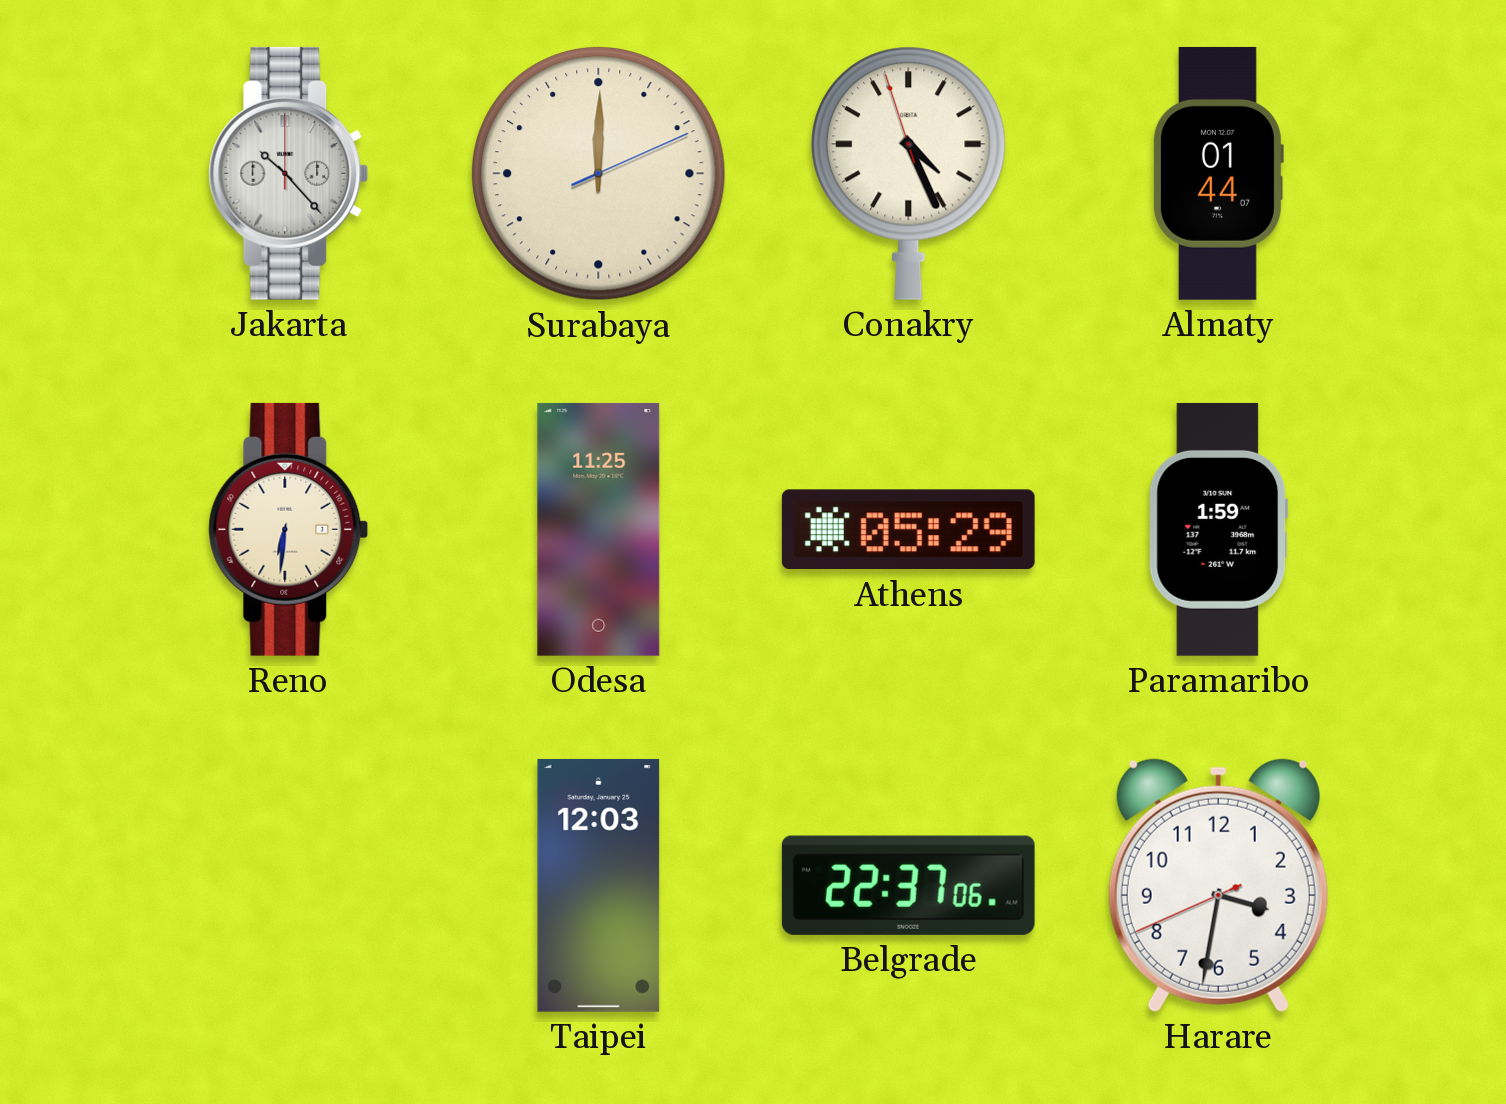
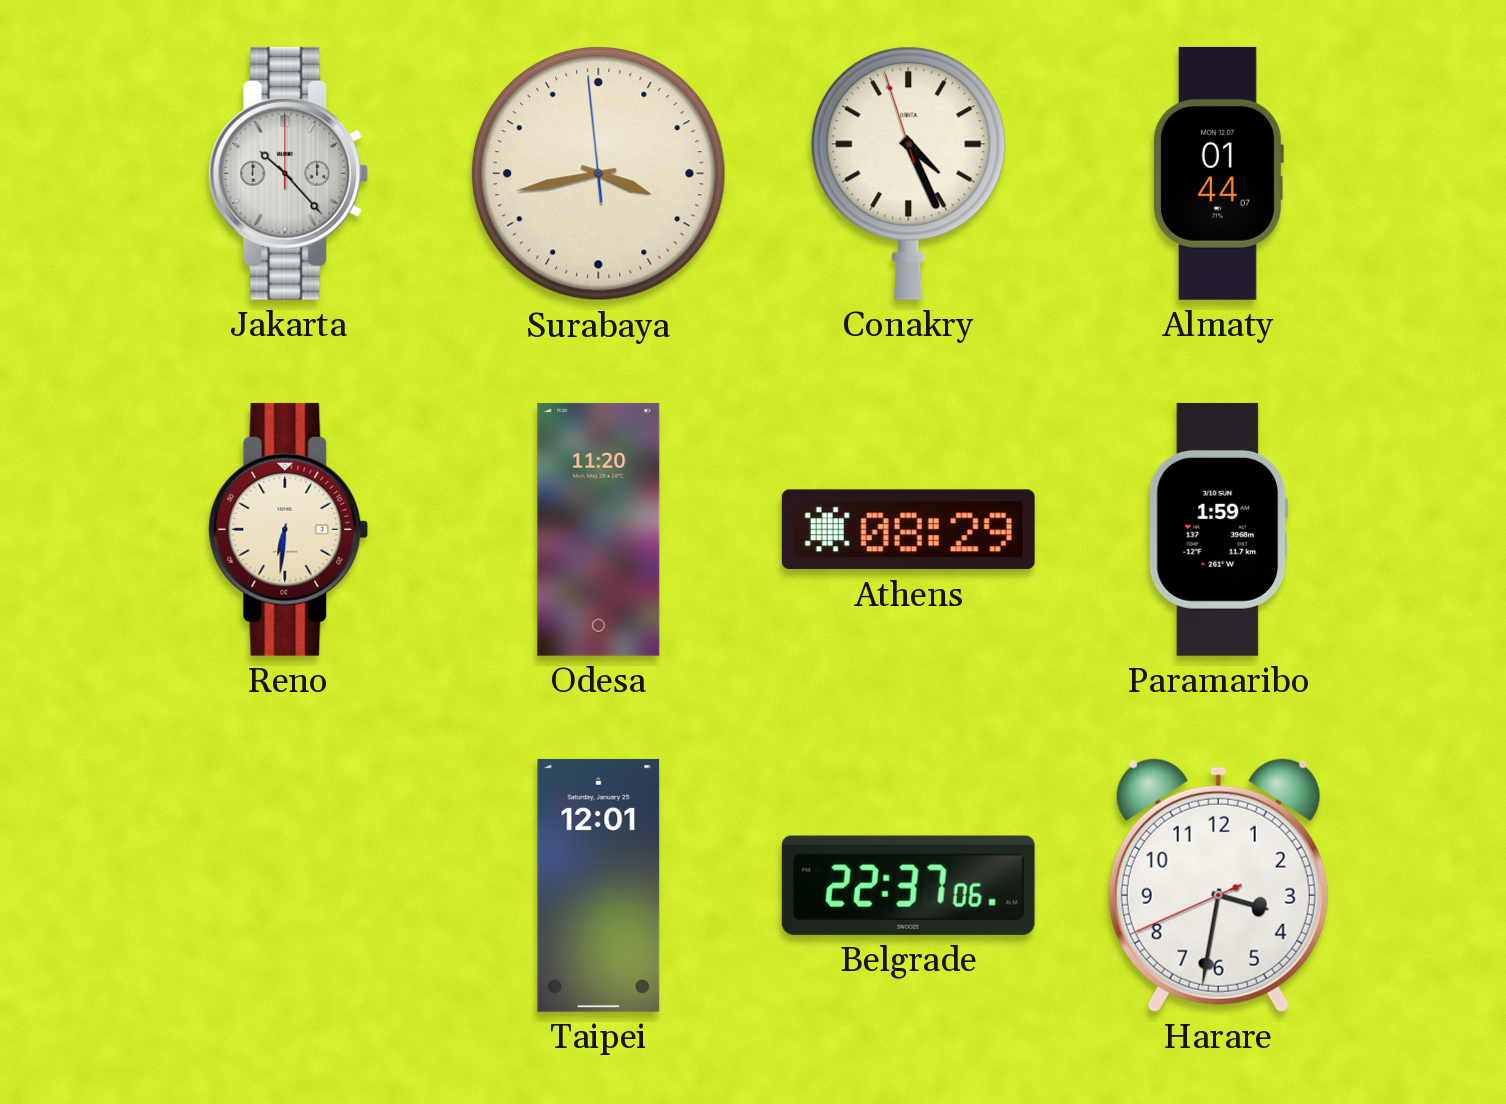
Surabaya: 12:00 -> 3:42
Odesa: 11:25 -> 11:20
Athens: 05:29 -> 08:29
Taipei: 12:03 -> 12:01
